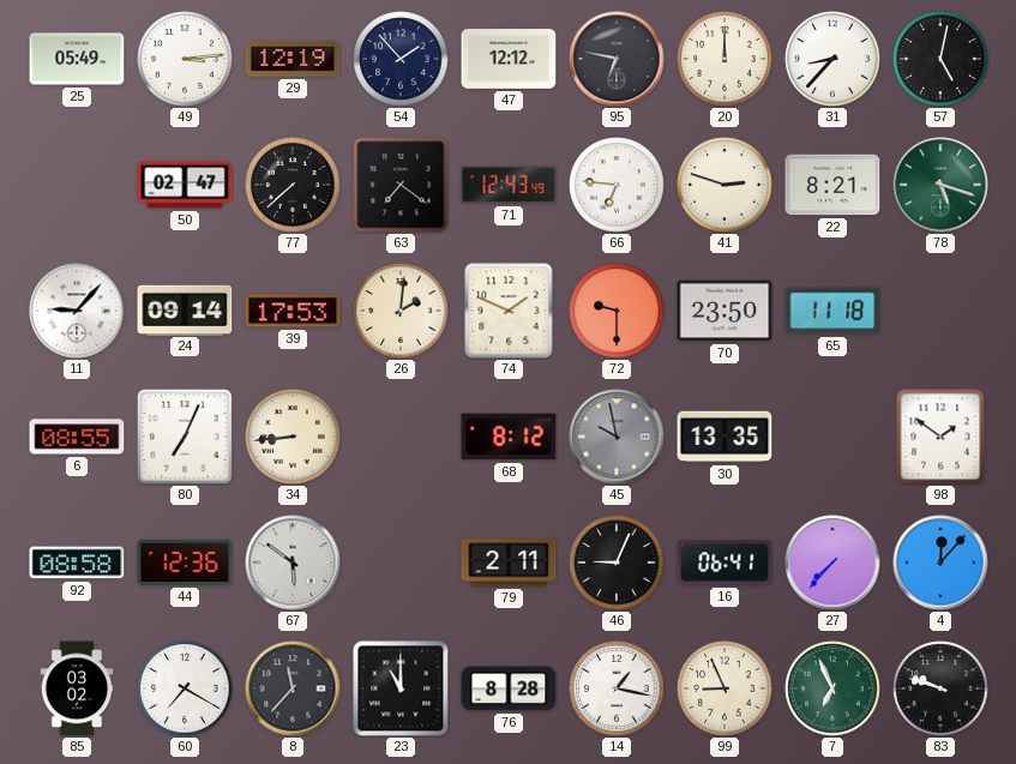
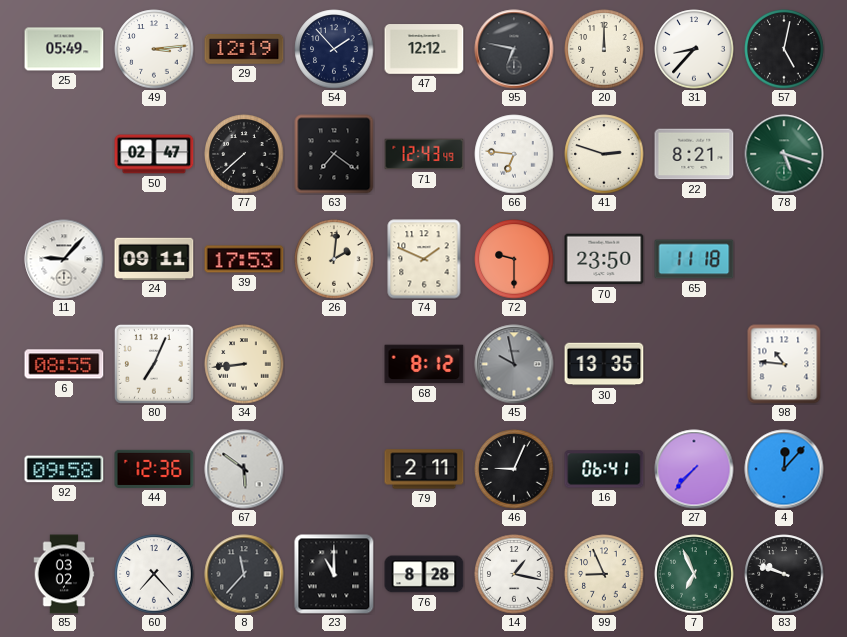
24: 09:14 -> 09:11
98: 1:51 -> 10:46
92: 08:58 -> 09:58
60: 7:20 -> 7:23
